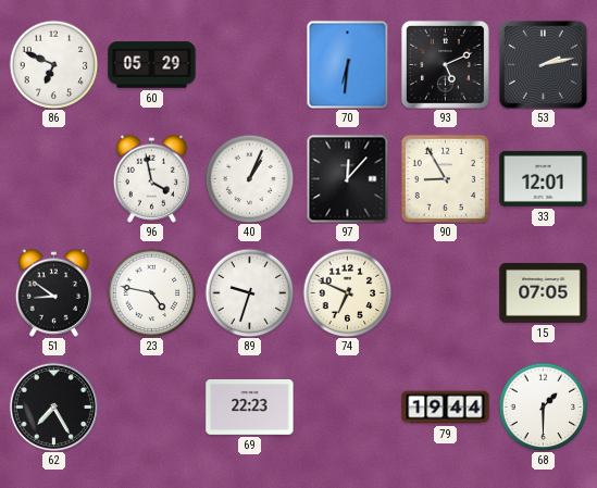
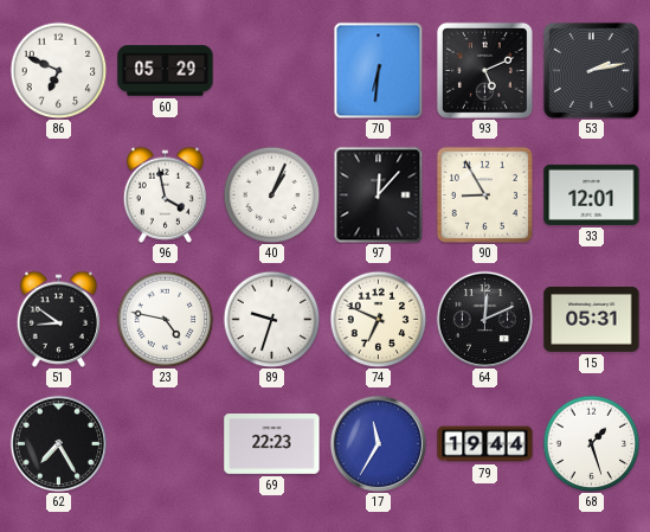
64: none -> 12:11
15: 07:05 -> 05:31
17: none -> 11:35
68: 1:30 -> 1:27
